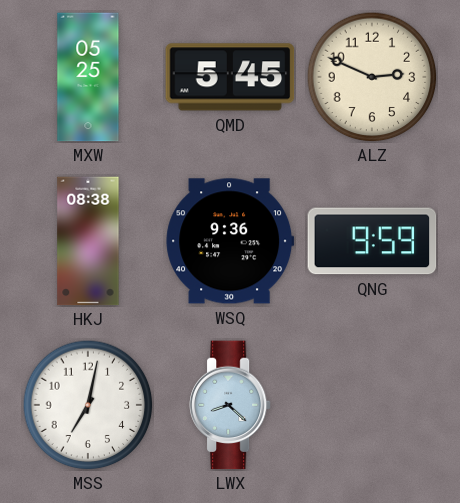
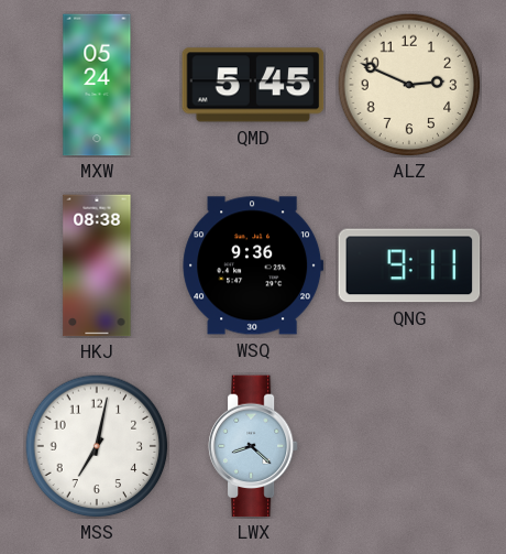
MXW: 05:25 -> 05:24
QNG: 9:59 -> 9:11
